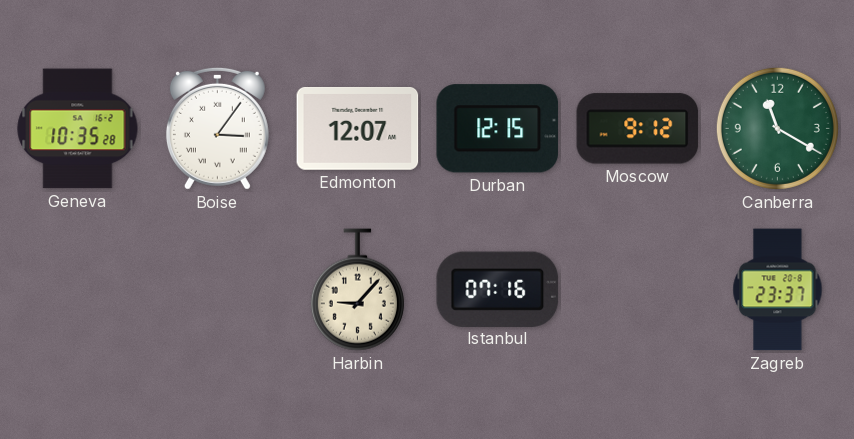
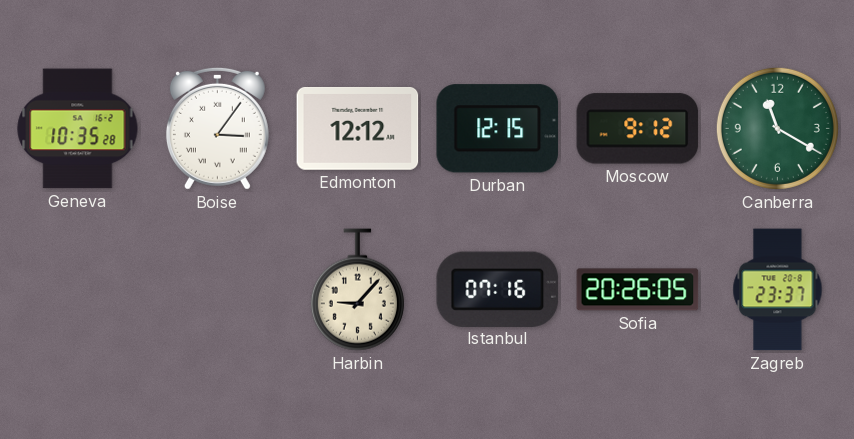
Edmonton: 12:07 -> 12:12
Sofia: none -> 20:26
